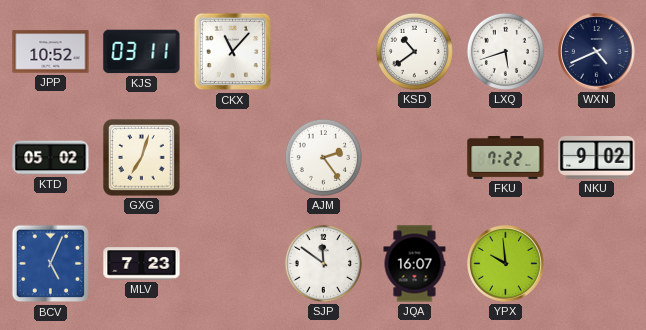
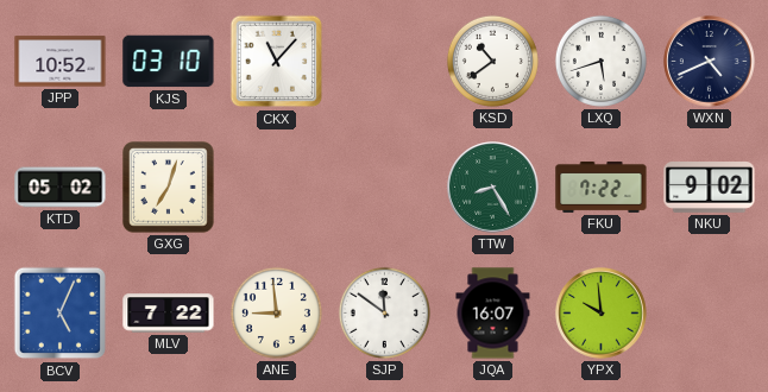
KJS: 03:11 -> 03:10
AJM: 2:24 -> none
TTW: none -> 8:25
MLV: 7:23 -> 7:22
ANE: none -> 8:59
